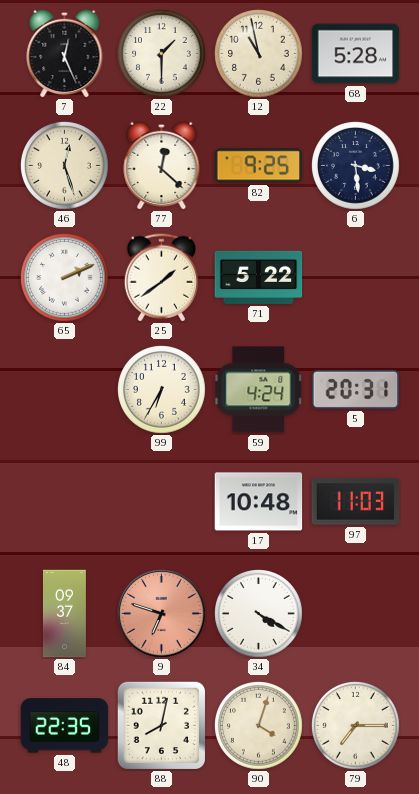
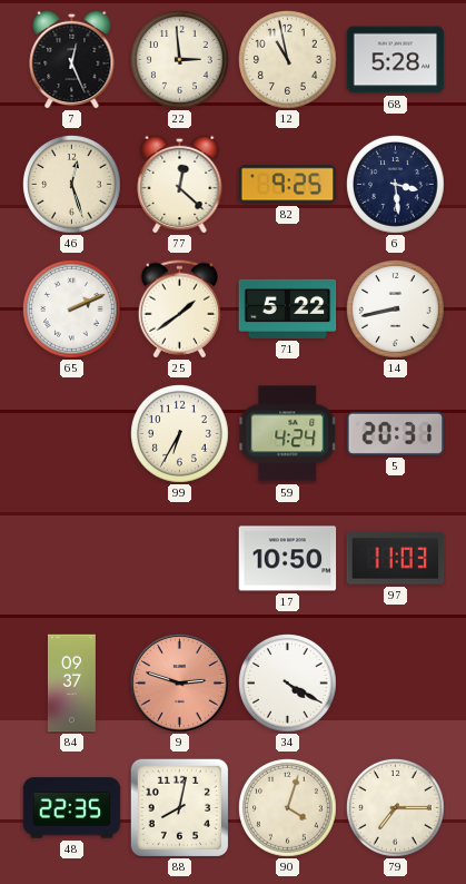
22: 1:30 -> 2:59
14: none -> 8:43
17: 10:48 -> 10:50
9: 6:48 -> 2:48
